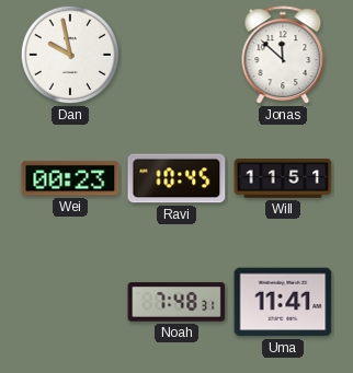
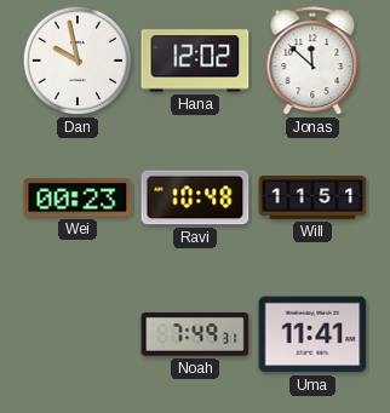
Hana: none -> 12:02
Ravi: 10:45 -> 10:48
Noah: 7:48 -> 7:49
